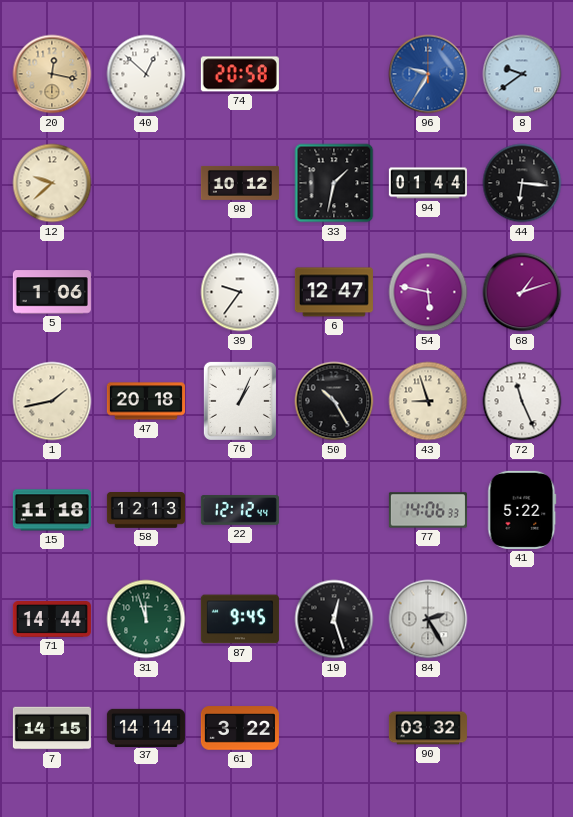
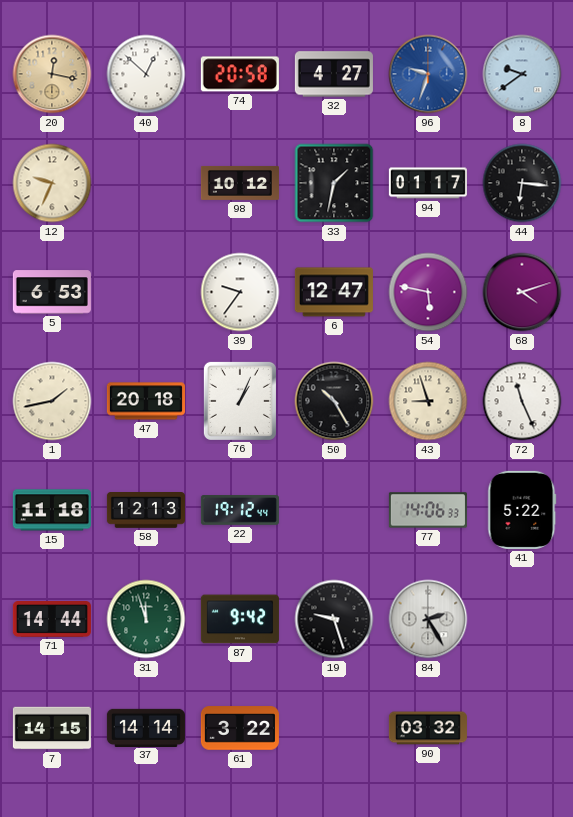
32: none -> 4:27
96: 9:35 -> 9:33
12: 9:38 -> 9:34
94: 01:44 -> 01:17
5: 1:06 -> 6:53
68: 1:12 -> 4:12
22: 12:12 -> 19:12
87: 9:45 -> 9:42
19: 12:27 -> 9:27
